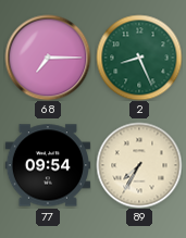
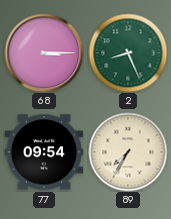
68: 7:15 -> 3:15
